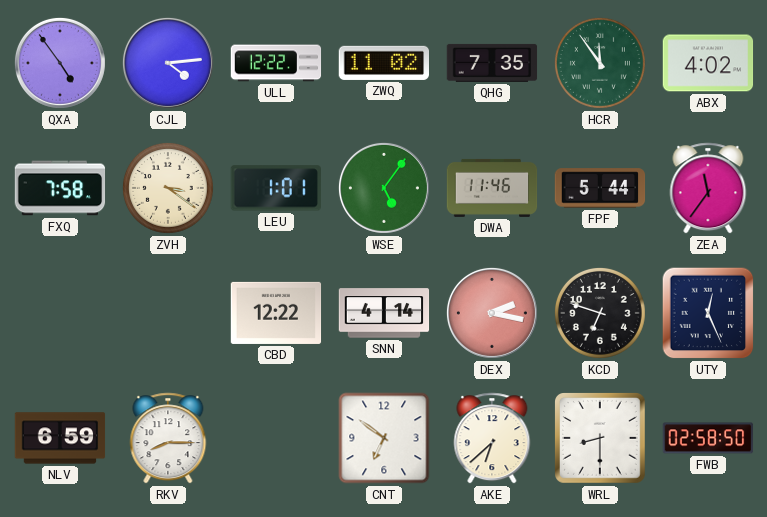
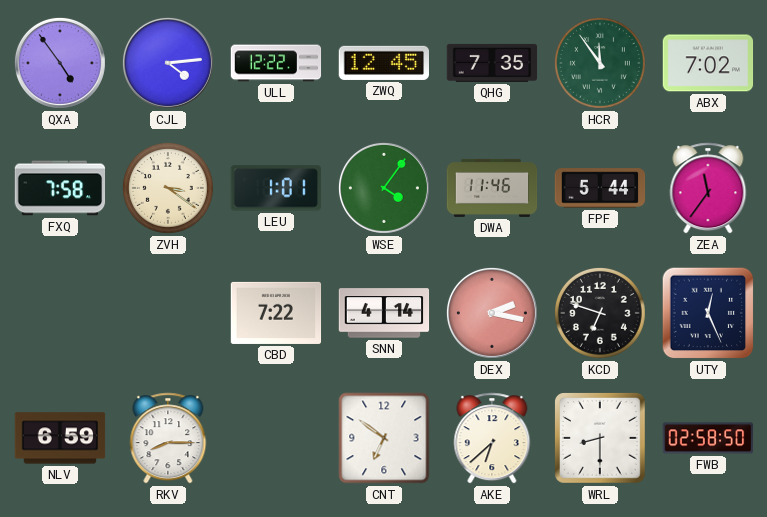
ZWQ: 11:02 -> 12:45
ABX: 4:02 -> 7:02
WSE: 5:06 -> 4:06
CBD: 12:22 -> 7:22
